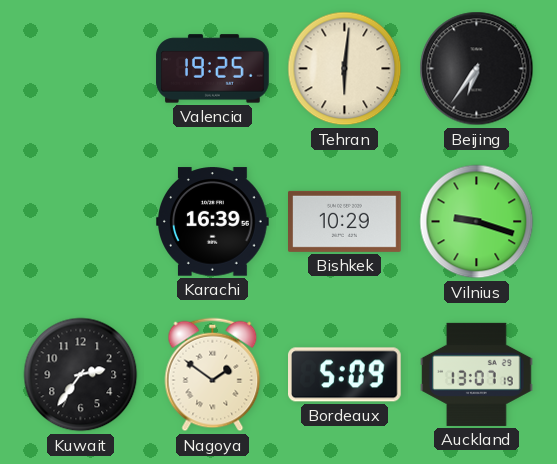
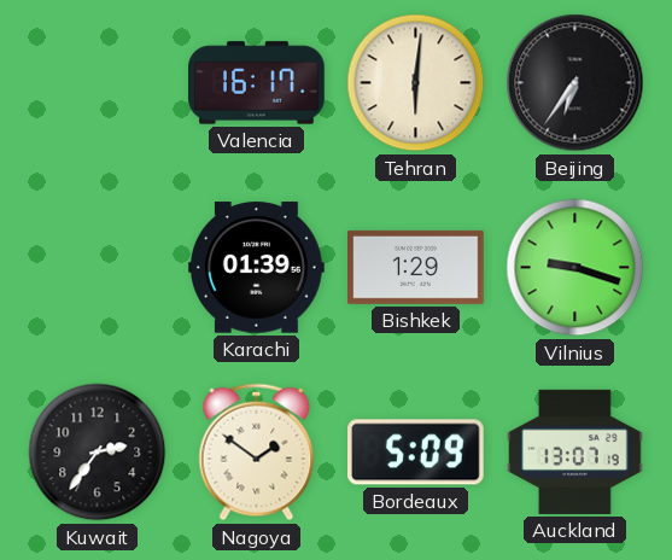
Valencia: 19:25 -> 16:17
Karachi: 16:39 -> 01:39
Bishkek: 10:29 -> 1:29
